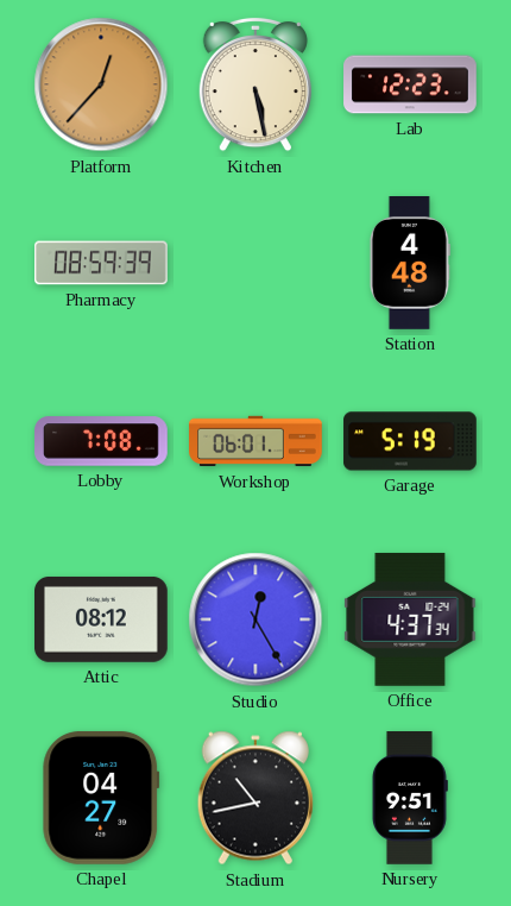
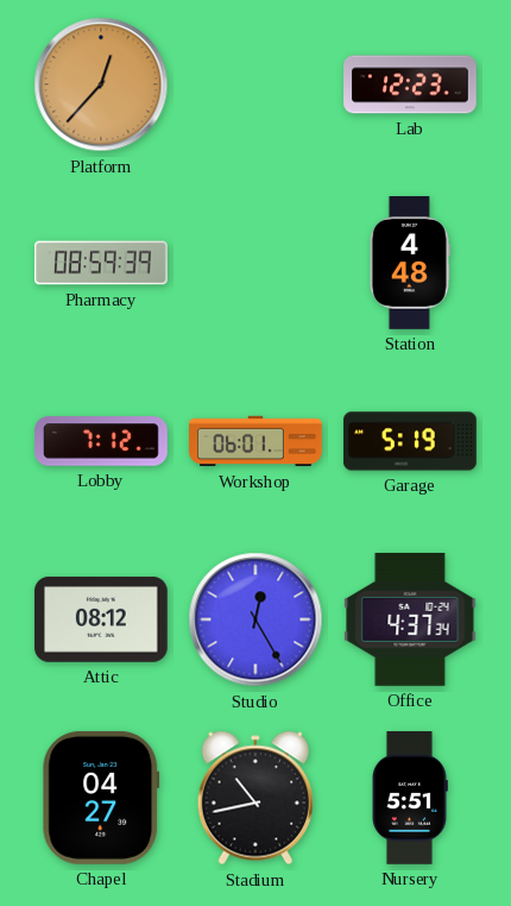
Kitchen: 5:28 -> none
Lobby: 7:08 -> 7:12
Nursery: 9:51 -> 5:51
